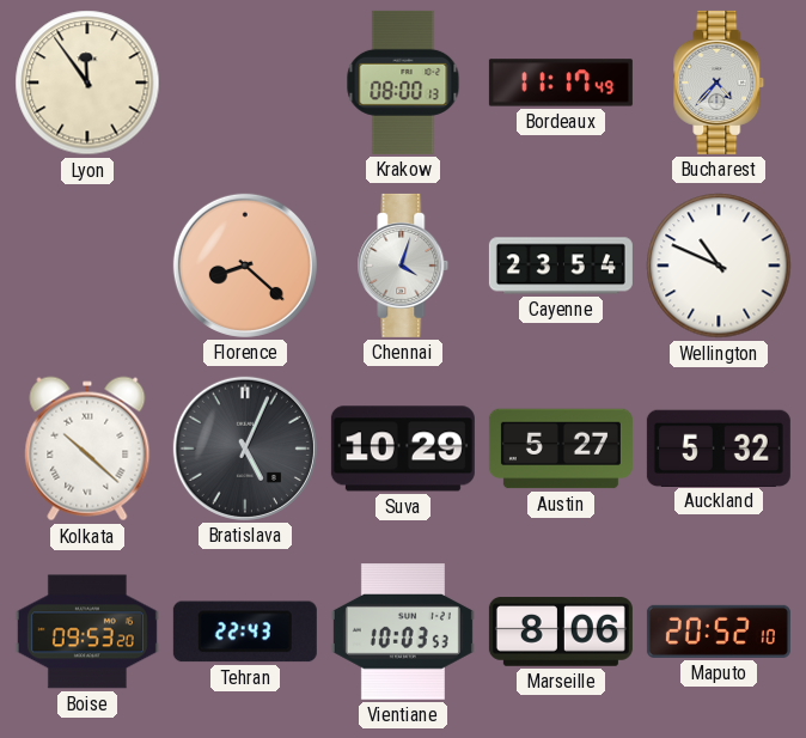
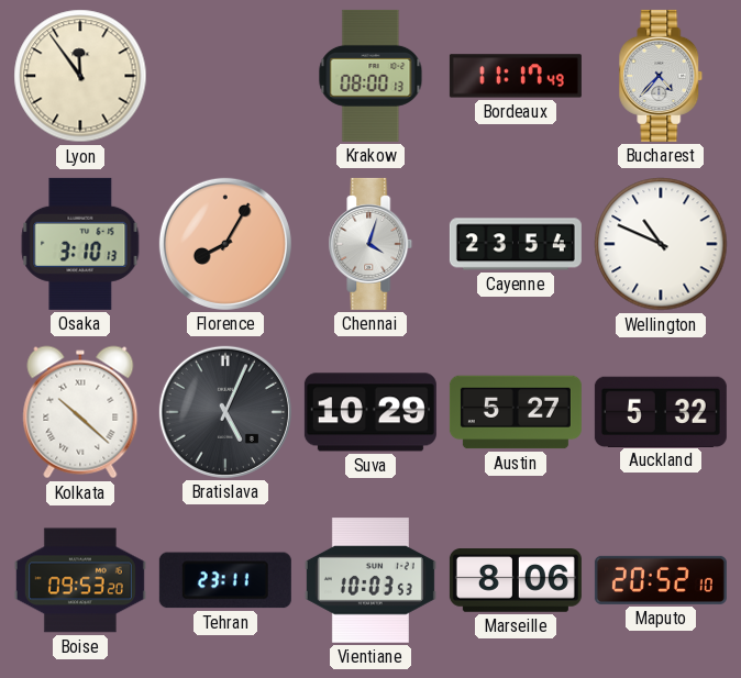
Osaka: none -> 3:10
Florence: 8:22 -> 8:05
Tehran: 22:43 -> 23:11
